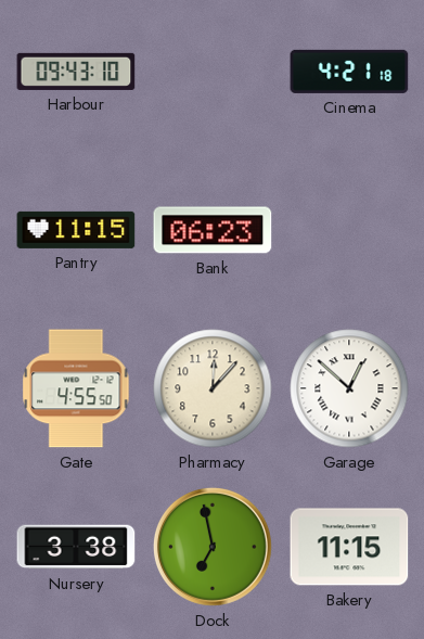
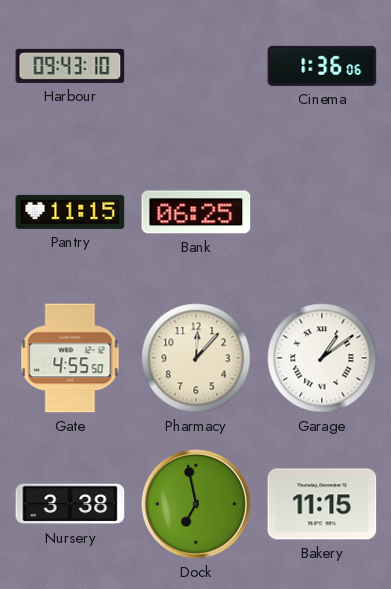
Cinema: 4:21 -> 1:36
Bank: 06:23 -> 06:25
Garage: 12:52 -> 1:09
